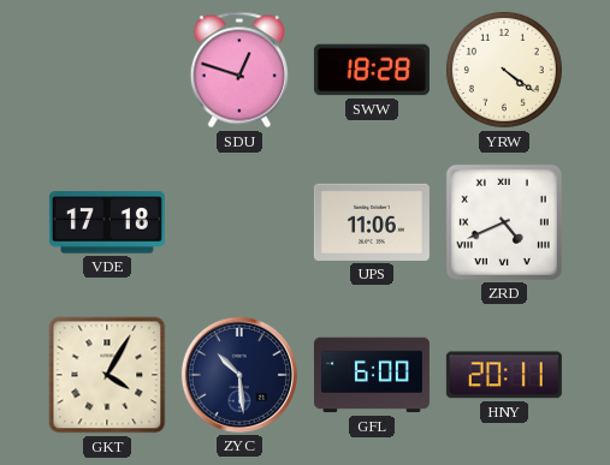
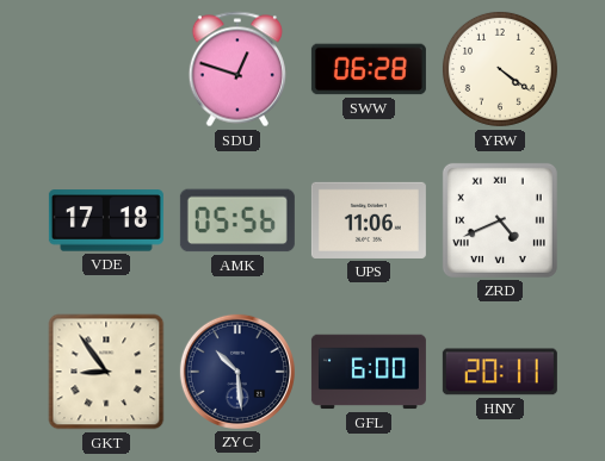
SWW: 18:28 -> 06:28
AMK: none -> 05:56
GKT: 4:05 -> 8:54
